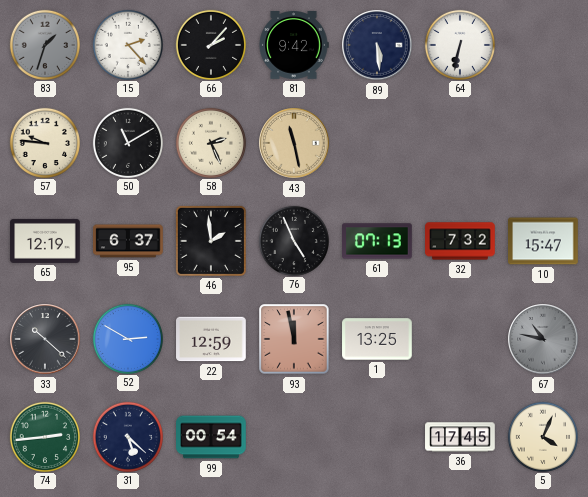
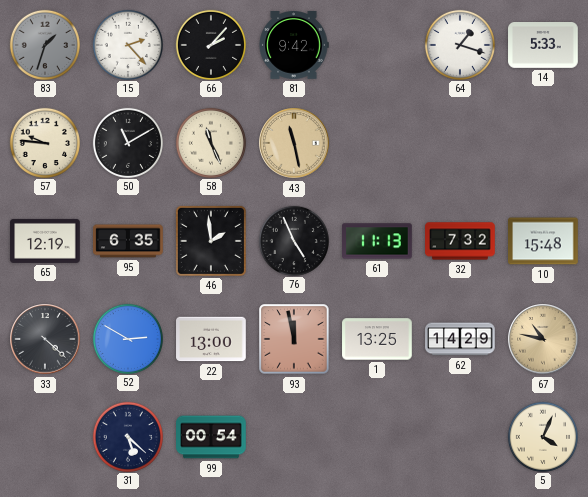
89: 5:29 -> none
64: 6:32 -> 1:18
14: none -> 5:33
58: 2:26 -> 11:26
95: 6:37 -> 6:35
61: 07:13 -> 11:13
10: 15:47 -> 15:48
33: 10:22 -> 4:22
22: 12:59 -> 13:00
62: none -> 14:29
67 dial: grey -> champagne
74: 2:44 -> none
36: 17:45 -> none
